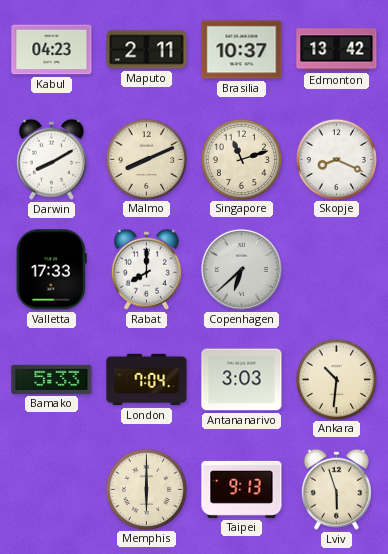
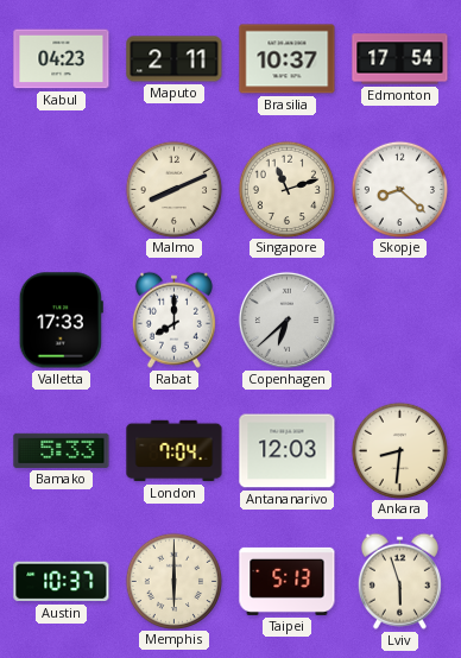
Edmonton: 13:42 -> 17:54
Darwin: 8:10 -> none
Skopje: 8:19 -> 8:22
Antananarivo: 3:03 -> 12:03
Ankara: 10:31 -> 8:31
Austin: none -> 10:37
Taipei: 9:13 -> 5:13
